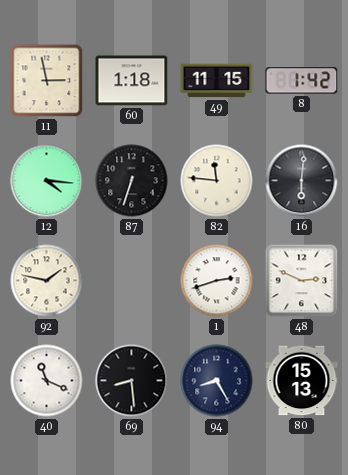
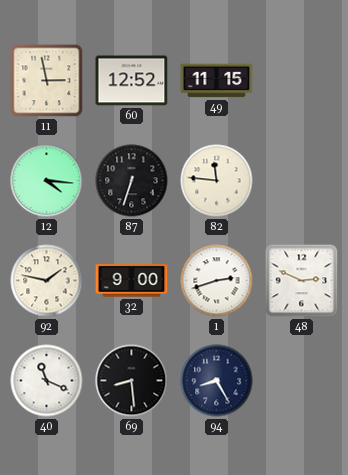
60: 1:18 -> 12:52
8: 1:42 -> none
16: 6:01 -> none
32: none -> 9:00
80: 15:13 -> none
